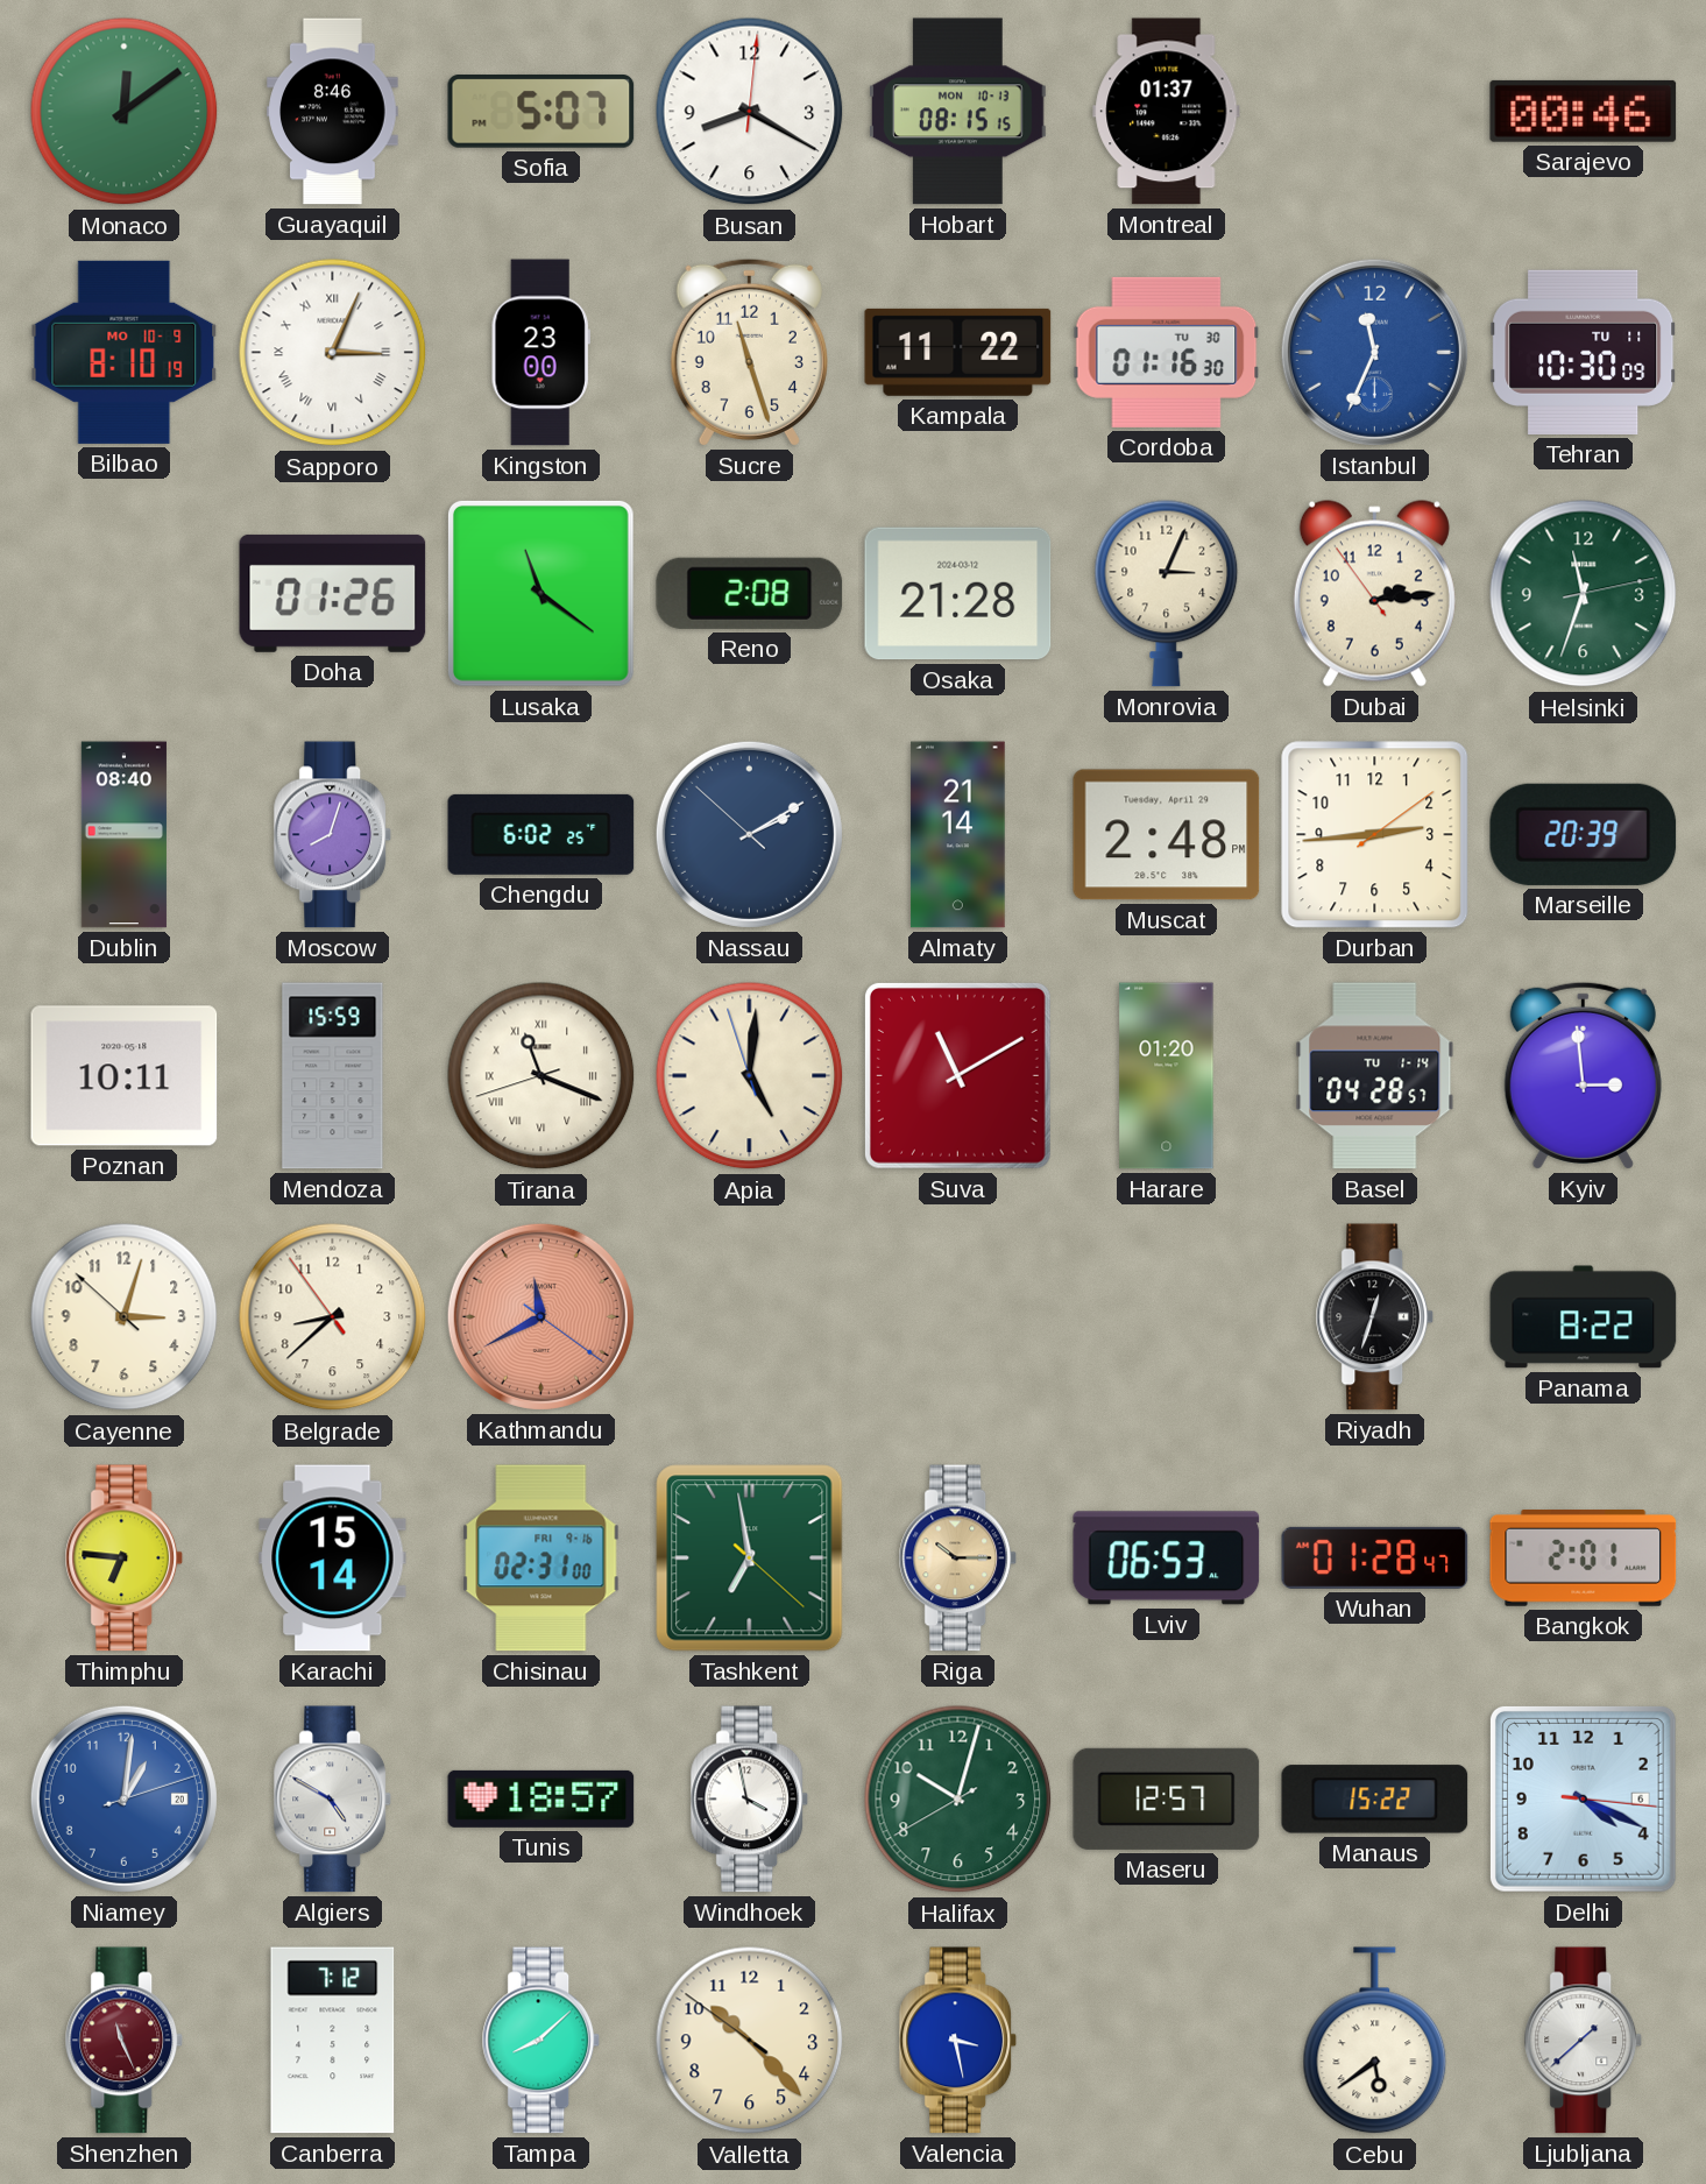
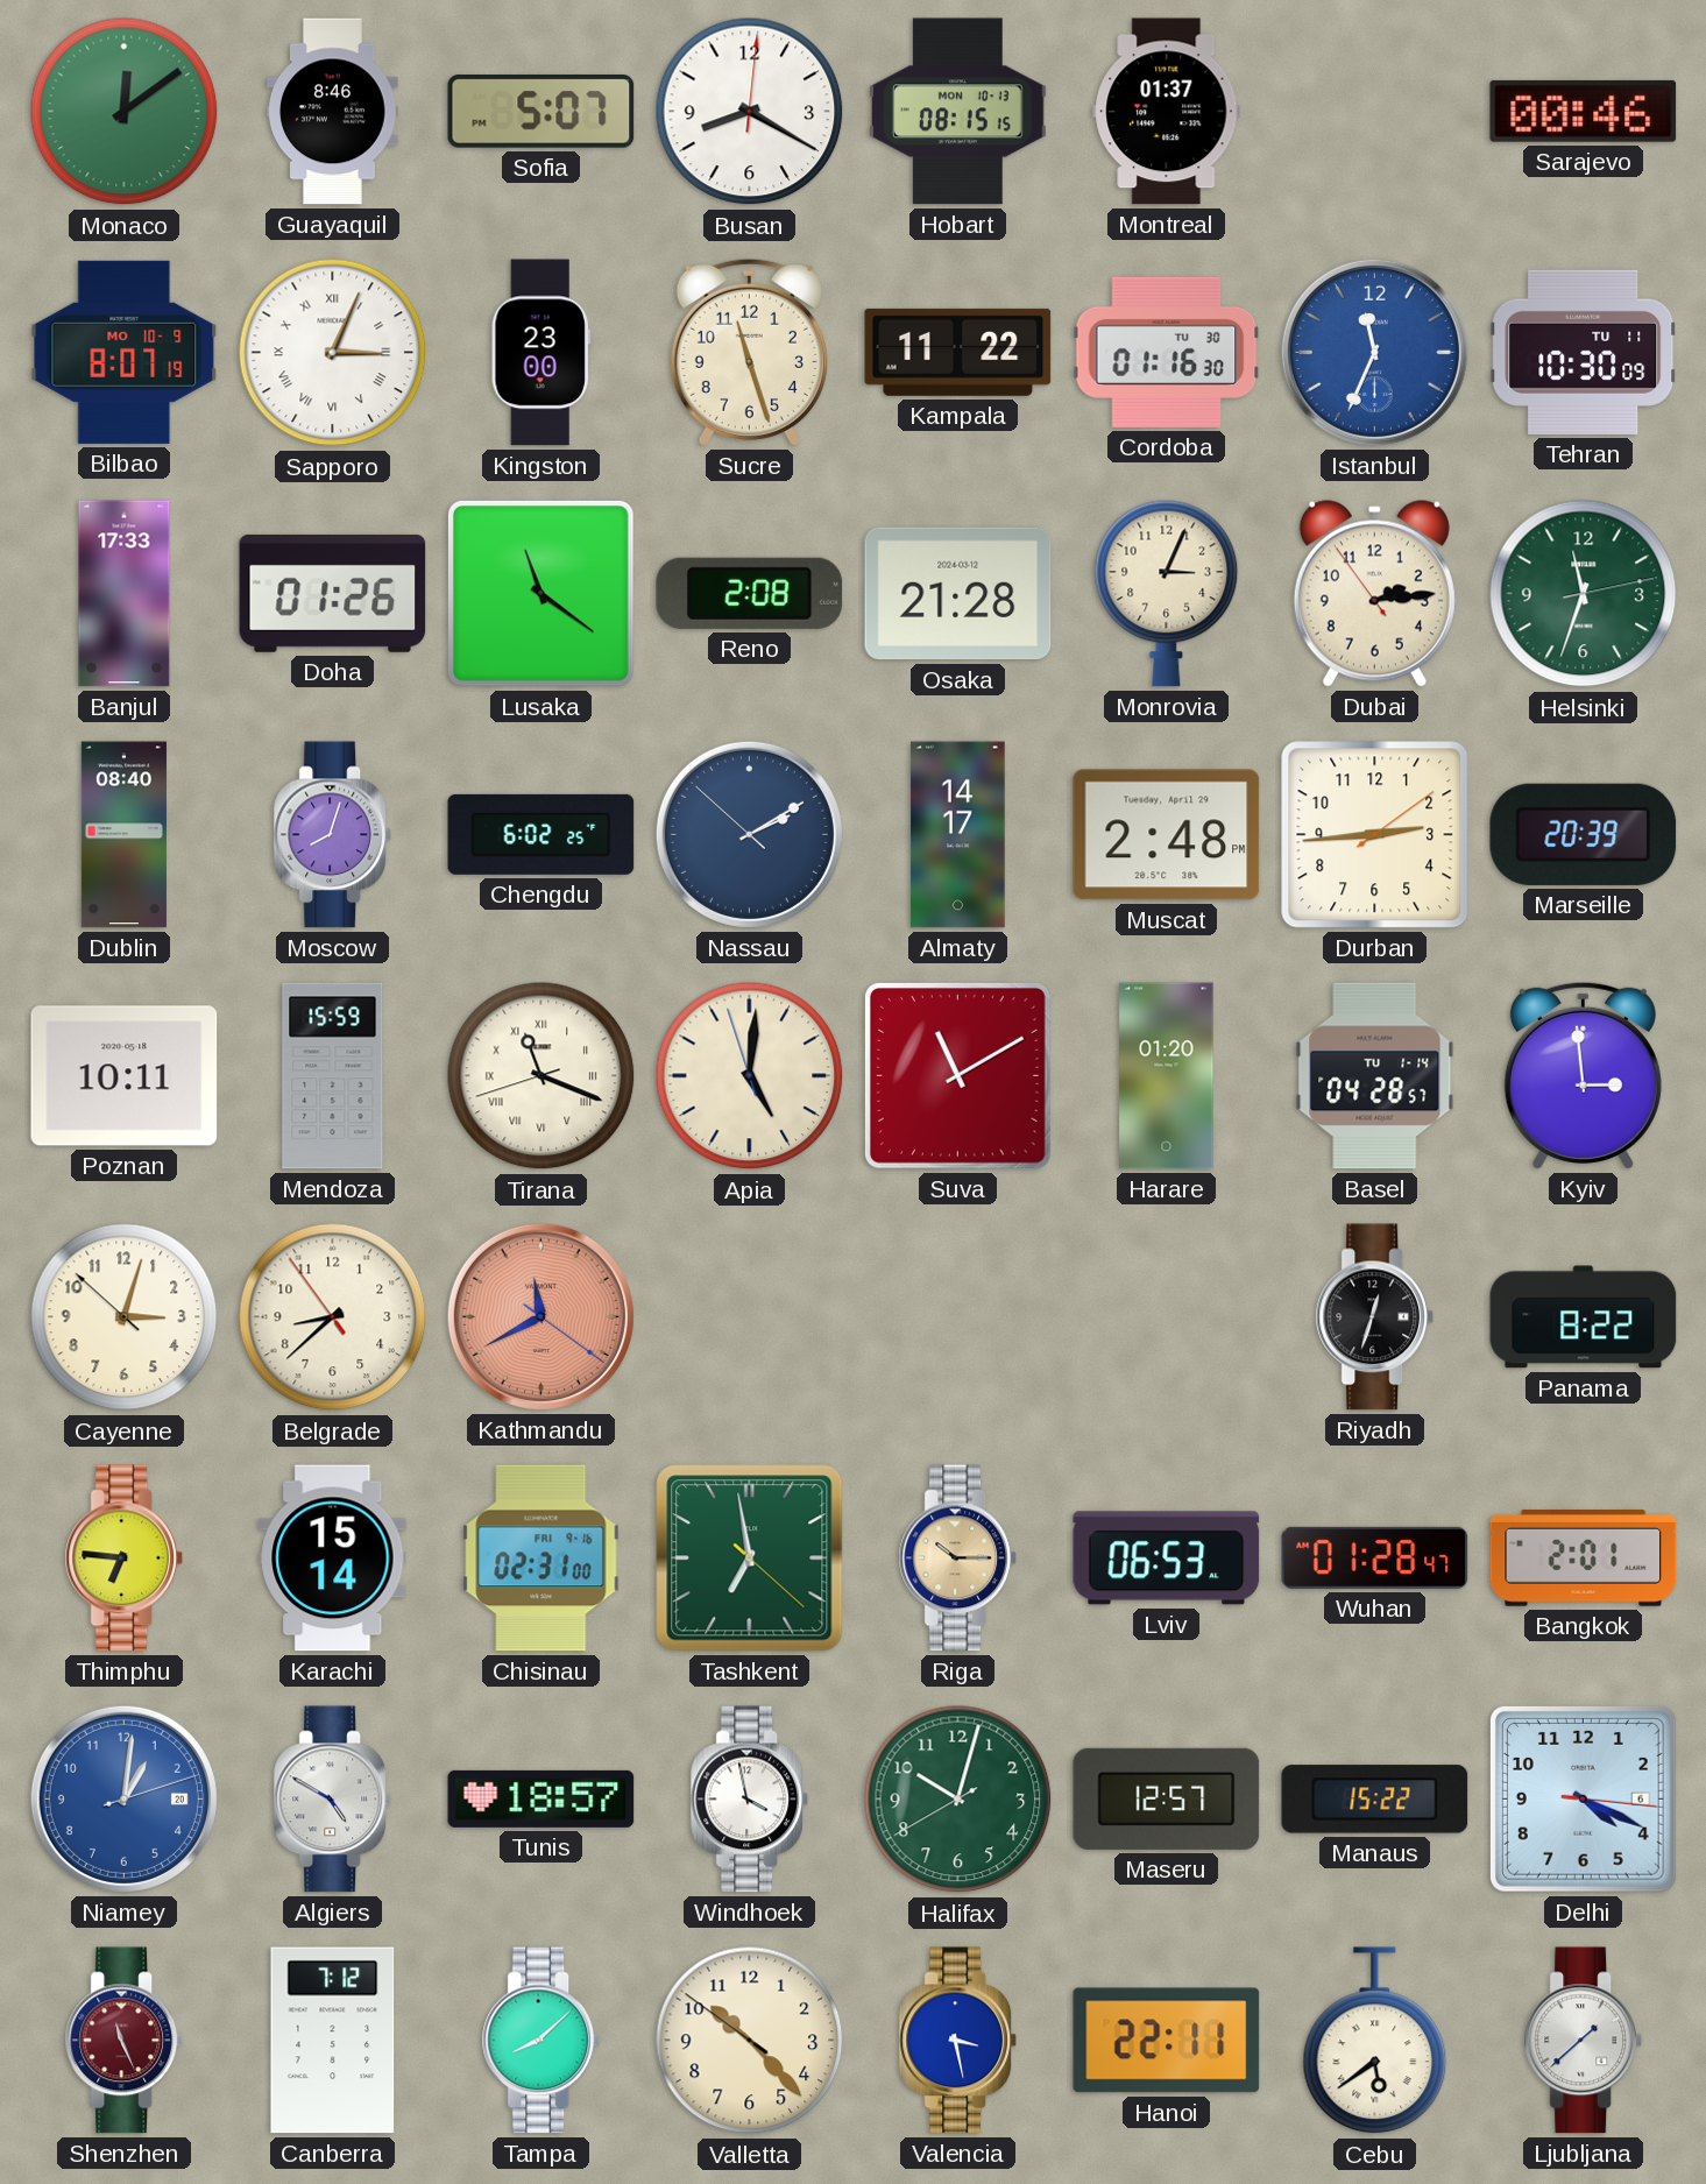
Bilbao: 8:10 -> 8:07
Banjul: none -> 17:33
Almaty: 21:14 -> 14:17
Hanoi: none -> 22:11
